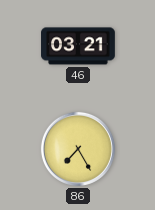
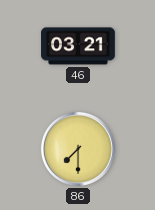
86: 7:25 -> 7:30
